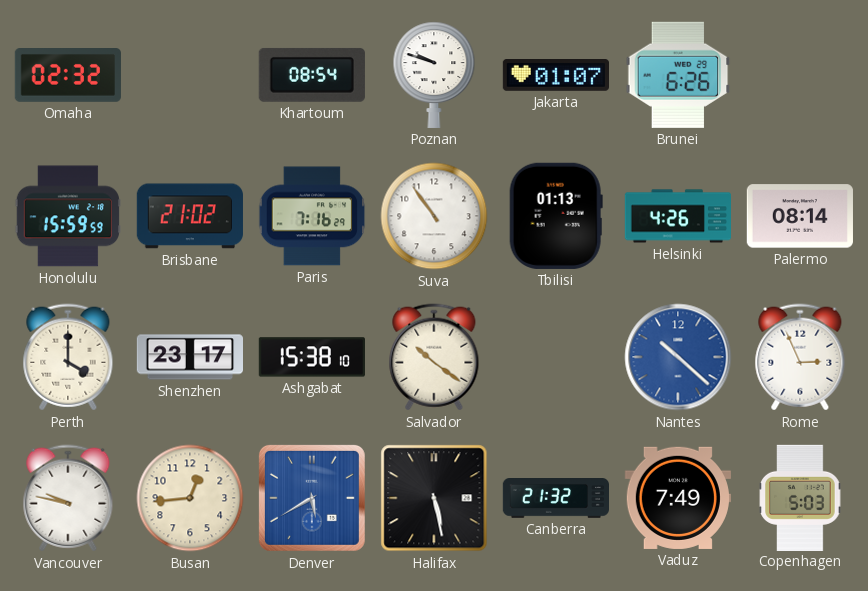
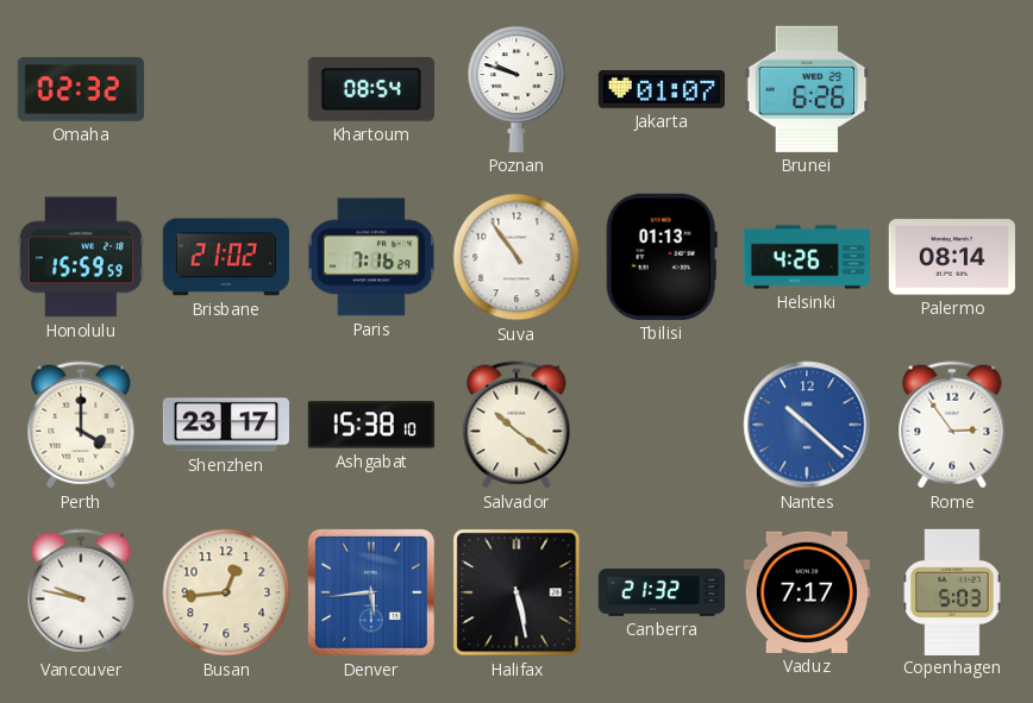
Rome: 2:56 -> 2:54
Denver: 5:40 -> 5:44
Vaduz: 7:49 -> 7:17
